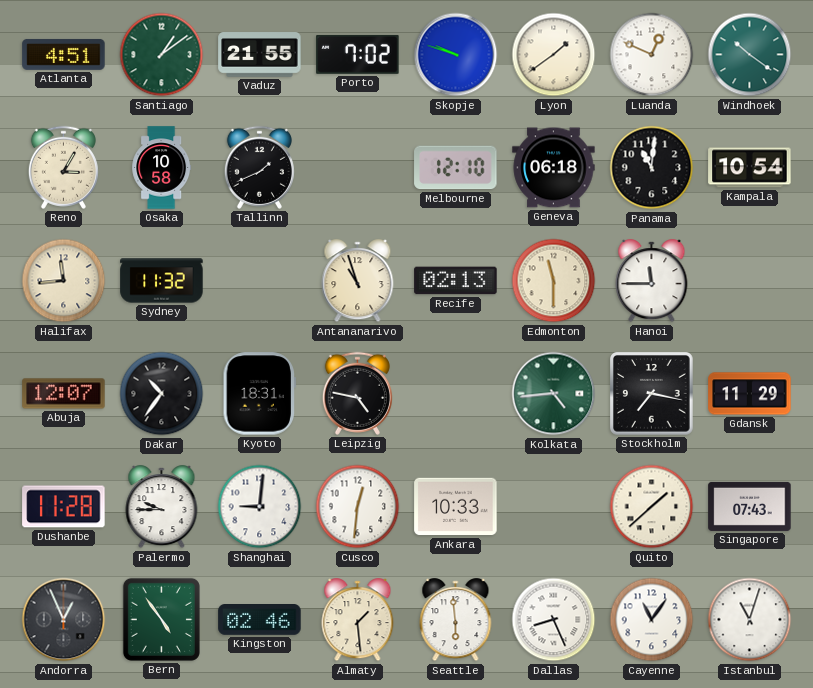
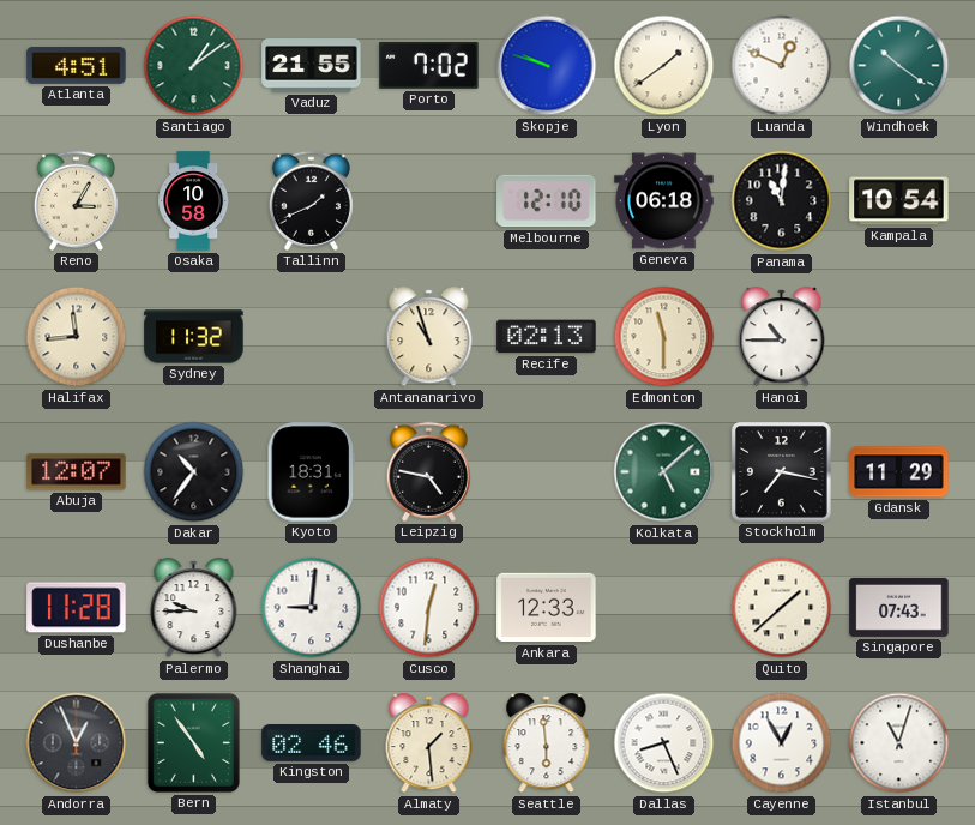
Hanoi: 11:45 -> 10:45
Kolkata: 4:44 -> 5:08
Ankara: 10:33 -> 12:33
Cayenne: 11:06 -> 12:55
